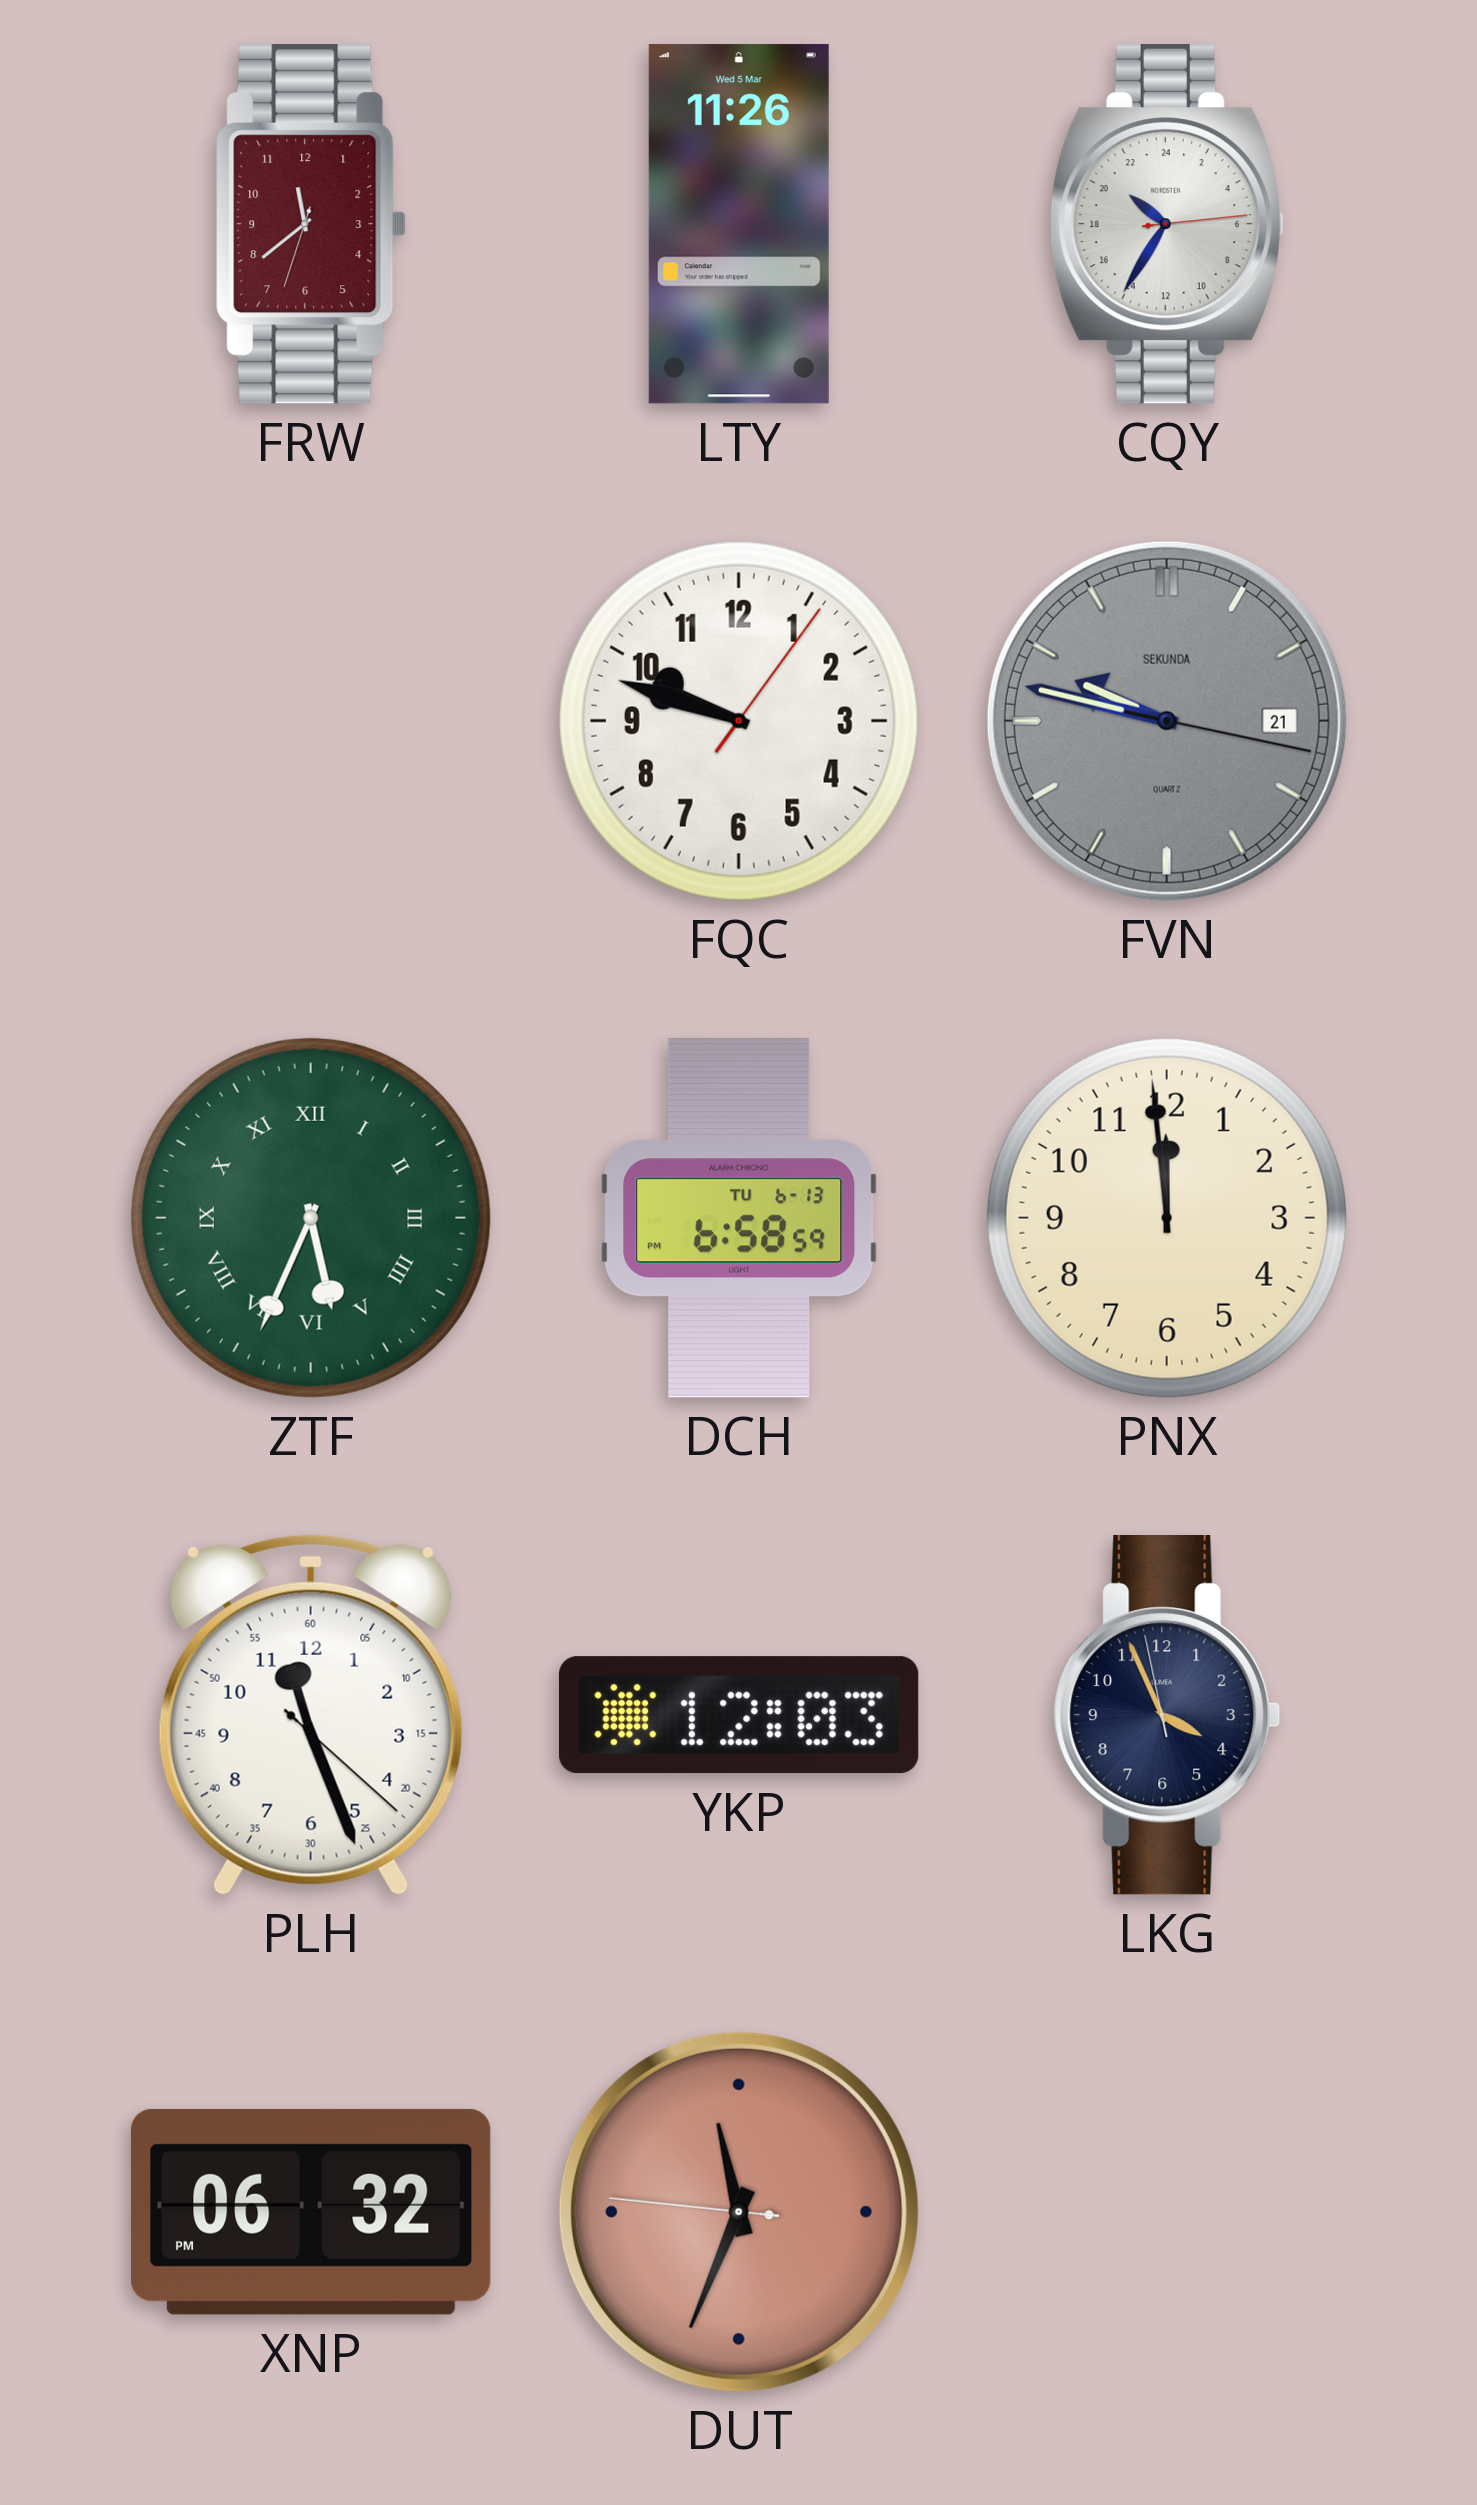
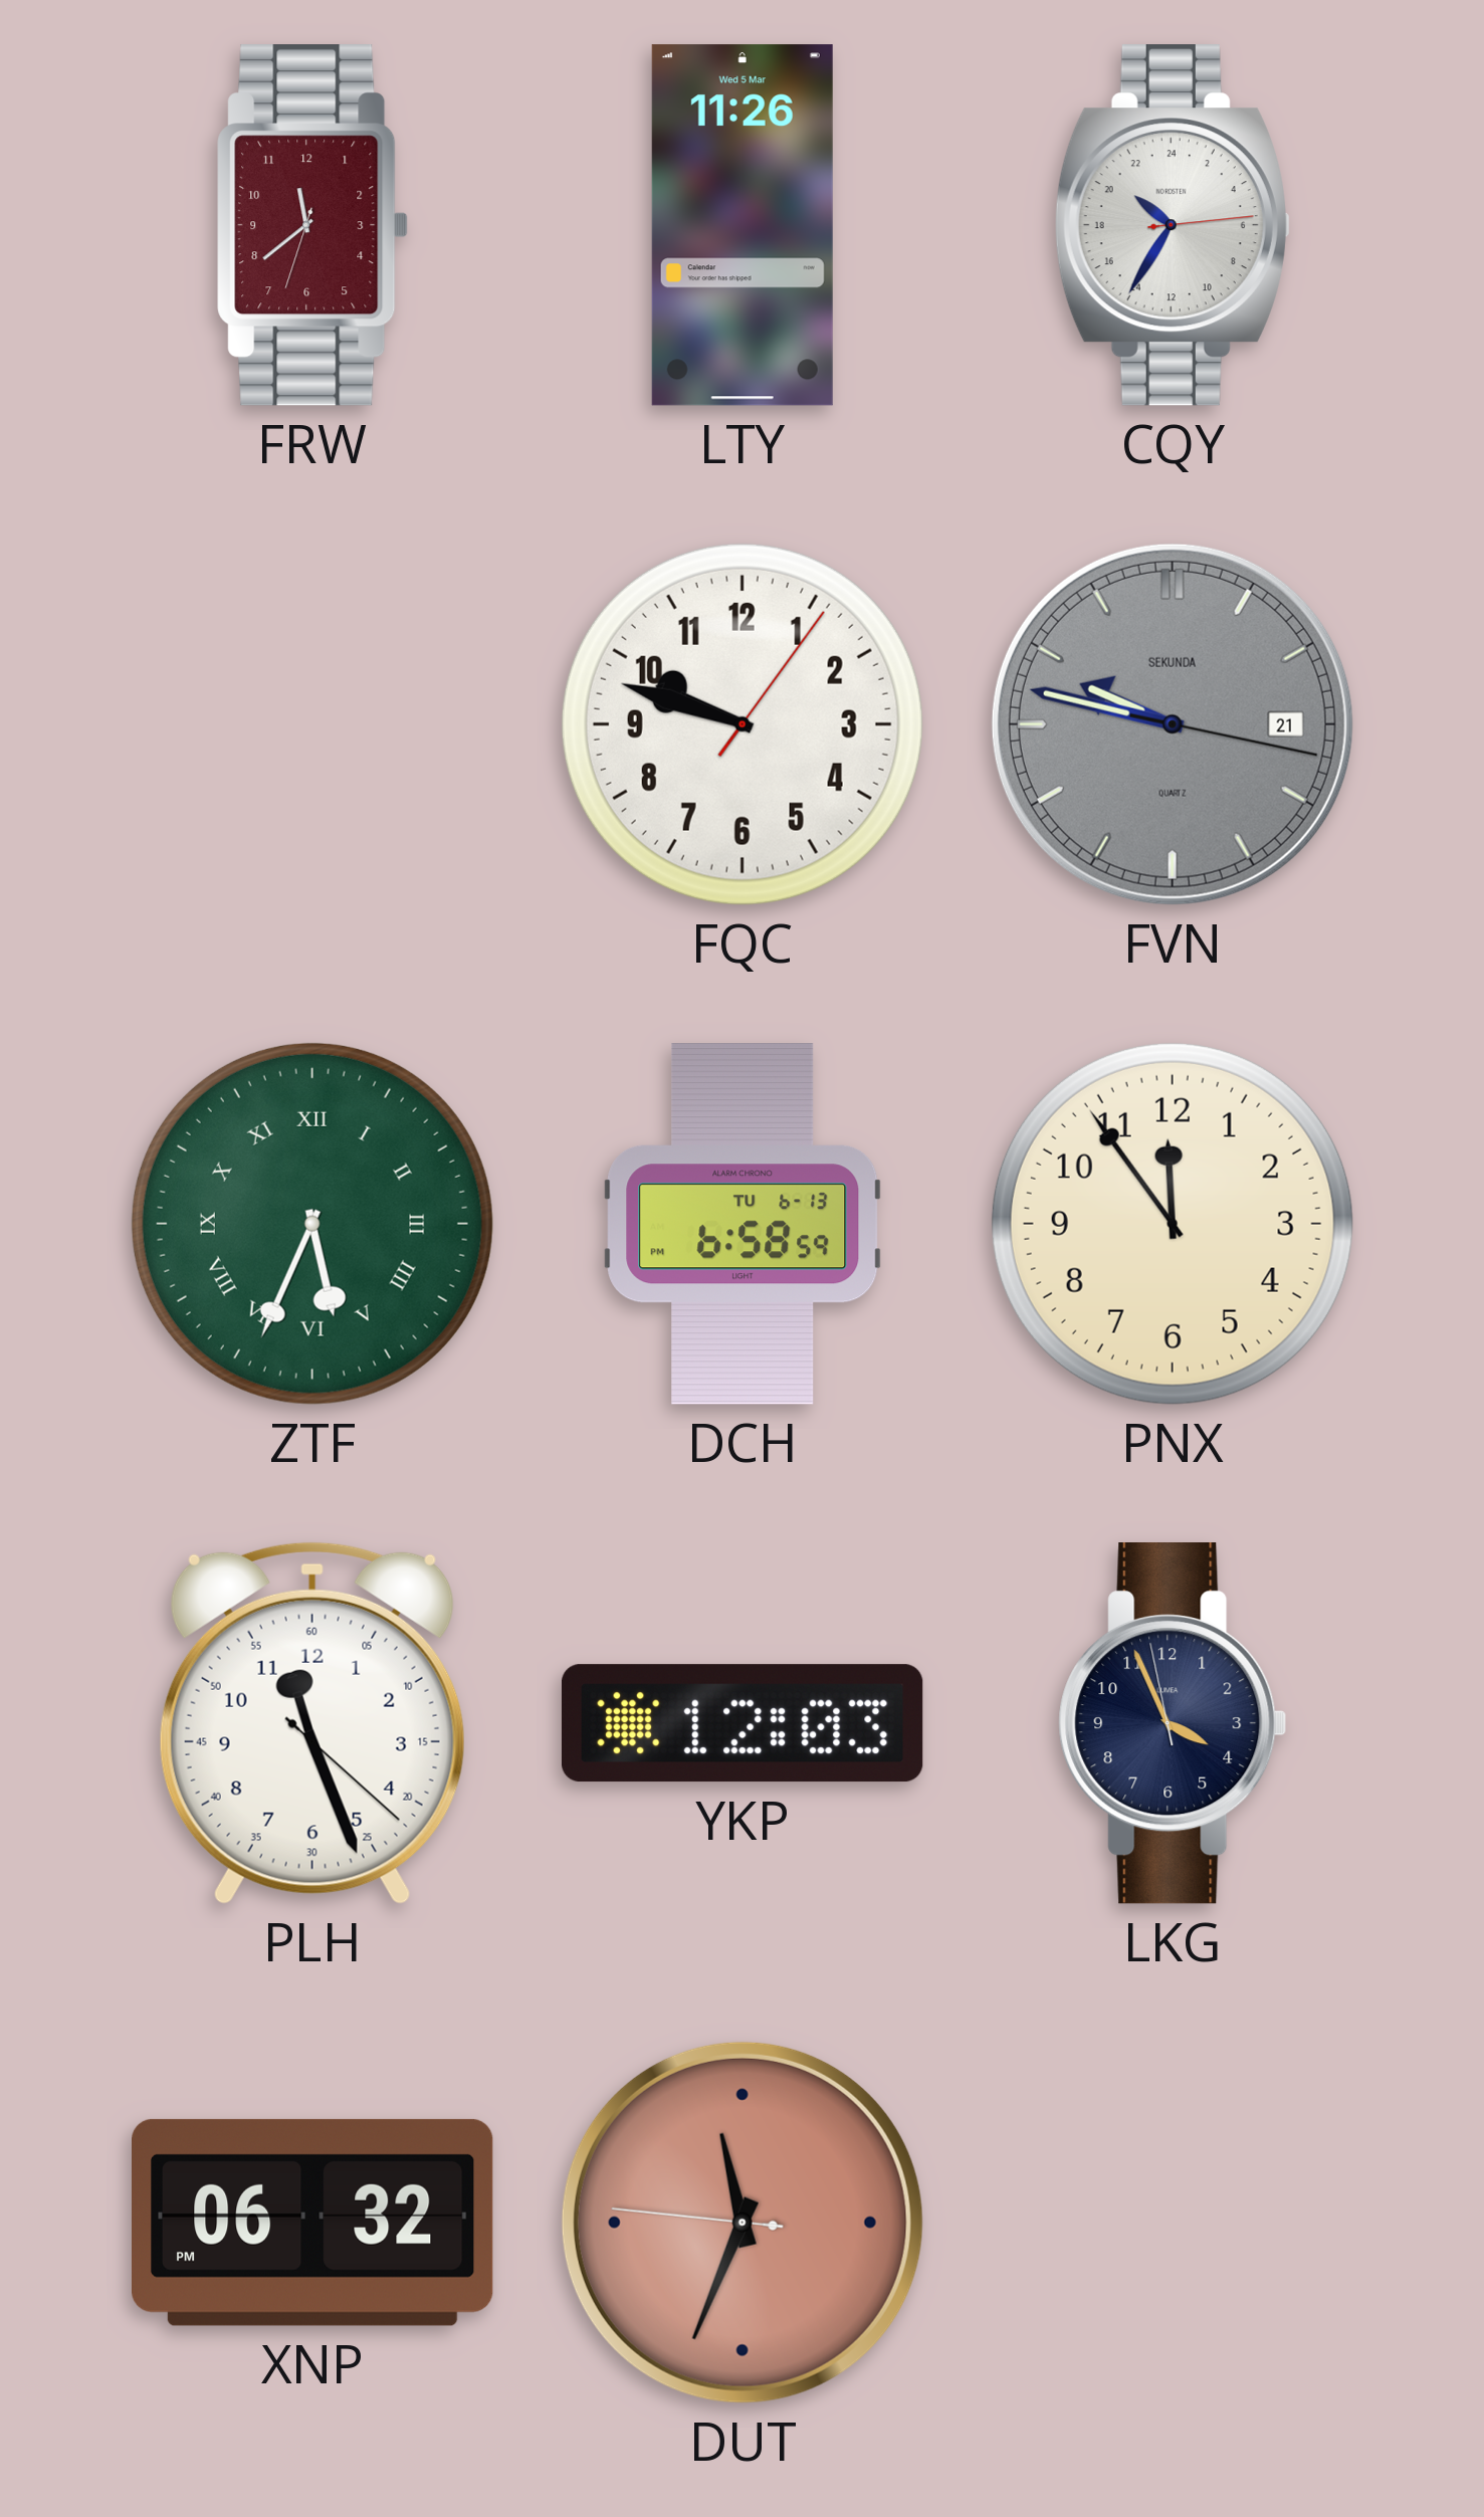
PNX: 11:59 -> 11:54
